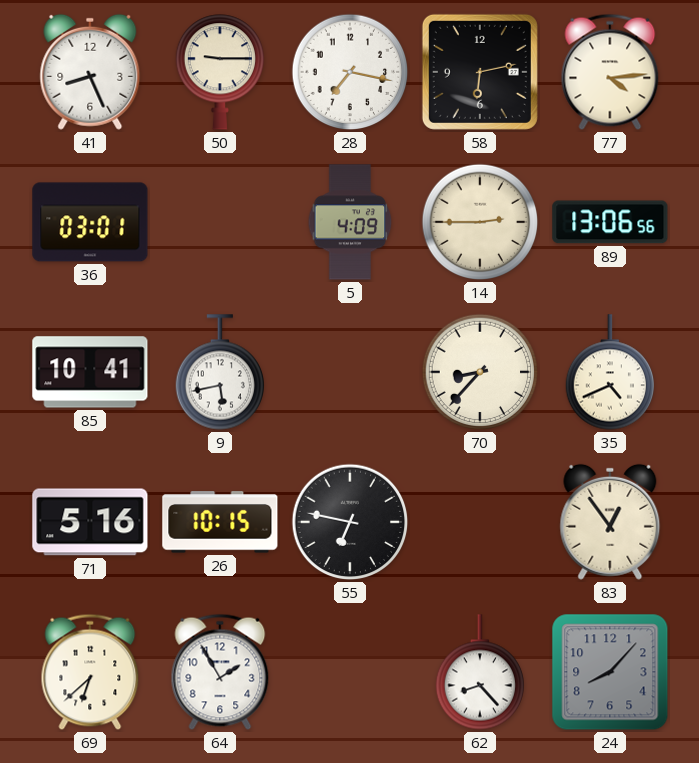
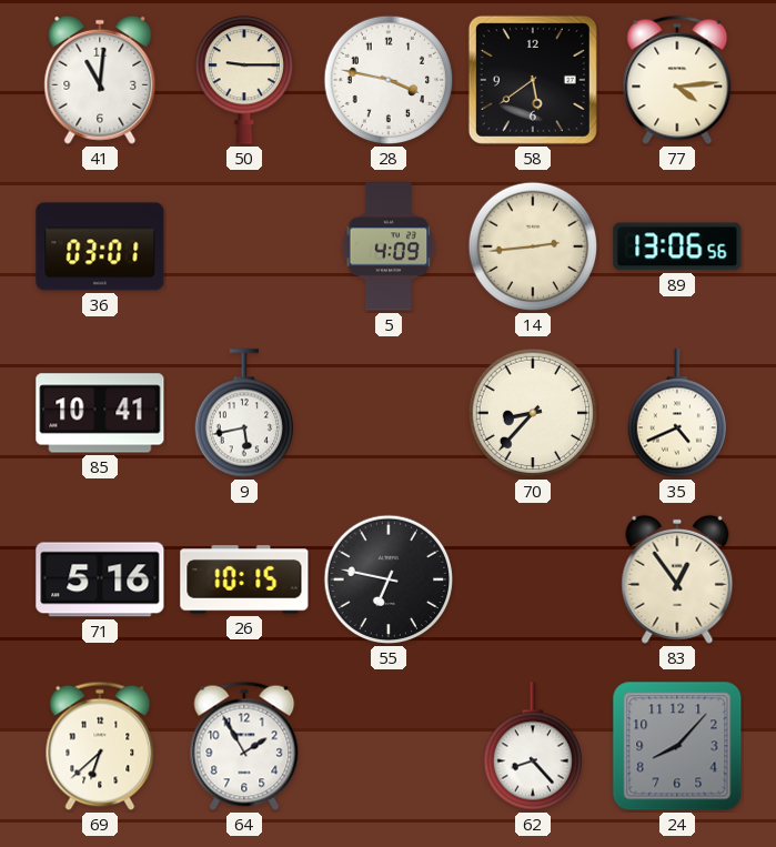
41: 8:26 -> 11:01
28: 7:17 -> 3:47
58: 6:13 -> 5:39
14: 2:45 -> 2:44
